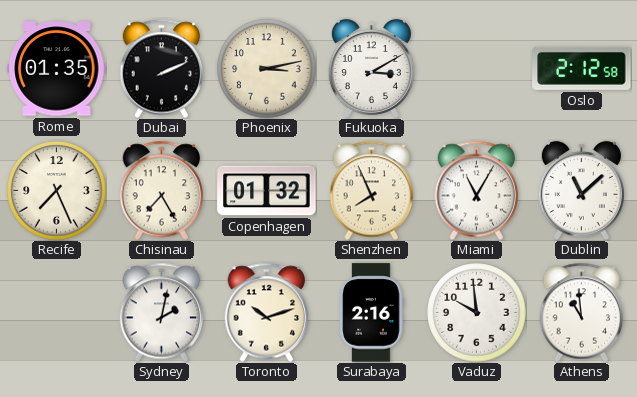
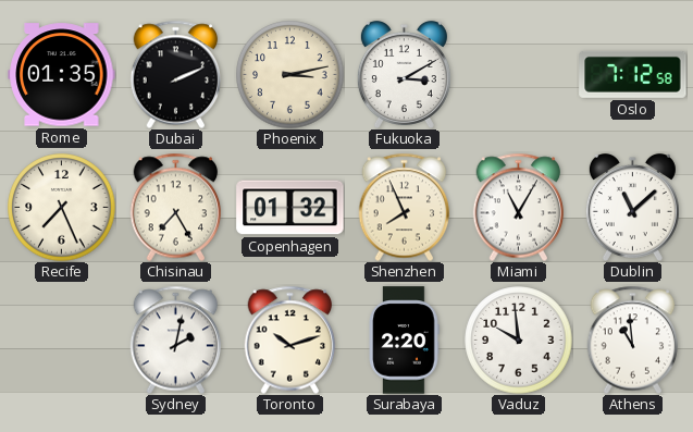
Oslo: 2:12 -> 7:12
Surabaya: 2:16 -> 2:20
